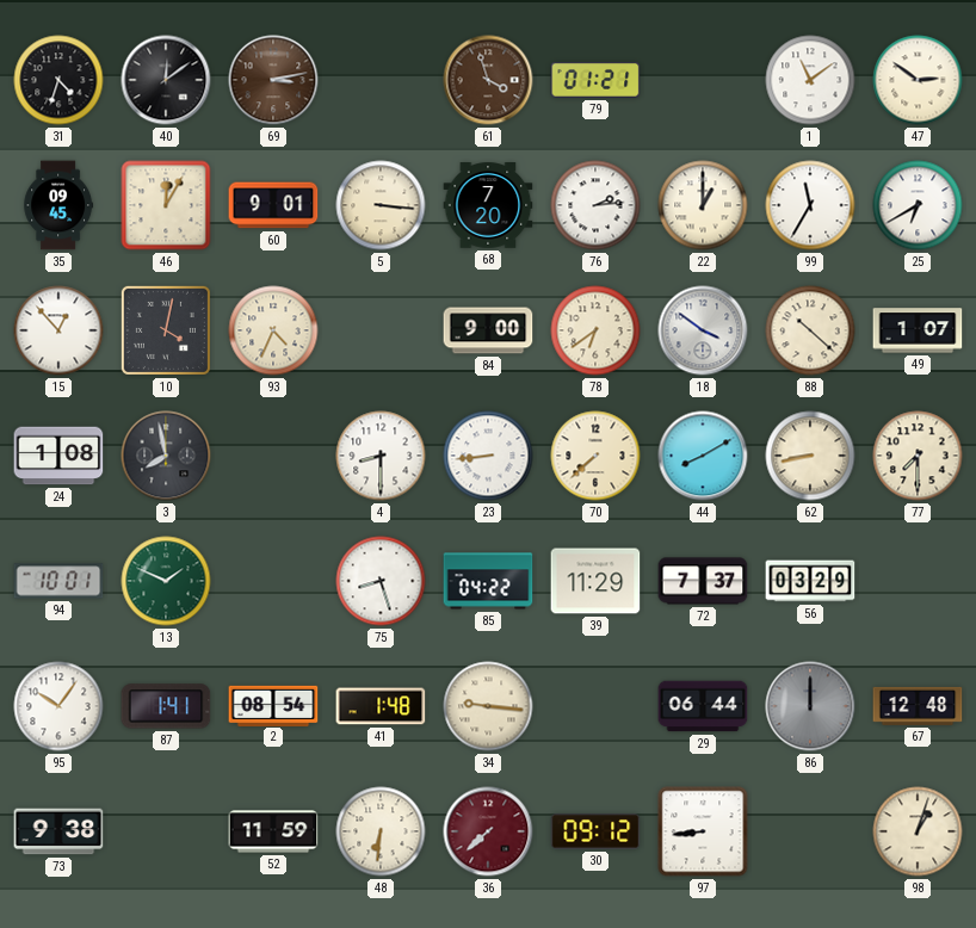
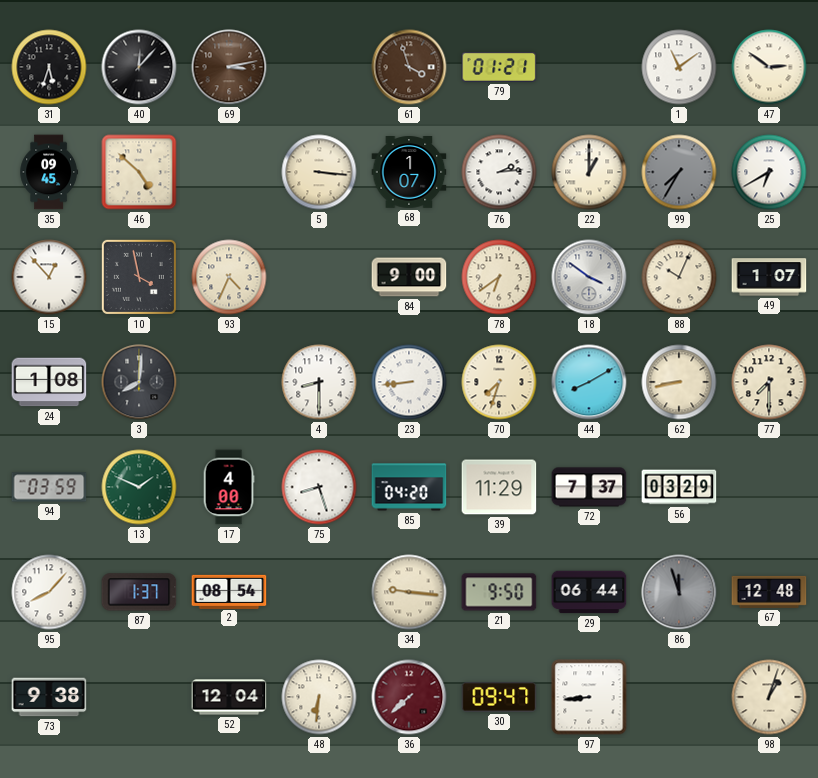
31: 4:33 -> 5:33
40: 12:09 -> 12:07
46: 12:05 -> 4:52
60: 9:01 -> none
68: 7:20 -> 1:07
99: 11:35 -> 7:35
99 dial: white -> grey
10: 4:02 -> 3:58
88: 10:22 -> 10:04
3: 7:58 -> 8:01
70: 7:38 -> 7:33
94: 10:01 -> 03:59
17: none -> 4:00
85: 04:22 -> 04:20
95: 10:06 -> 8:07
87: 1:41 -> 1:37
41: 1:48 -> none
21: none -> 9:50
86: 12:00 -> 11:57
52: 11:59 -> 12:04
30: 09:12 -> 09:47
